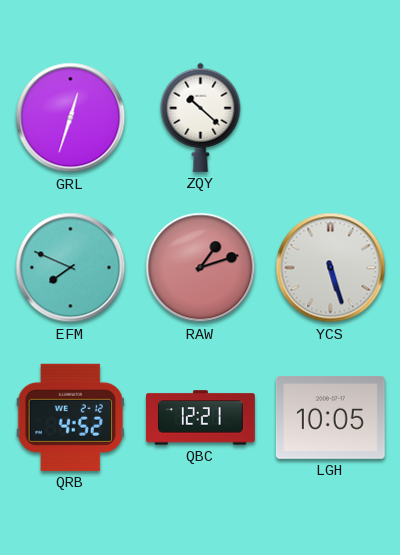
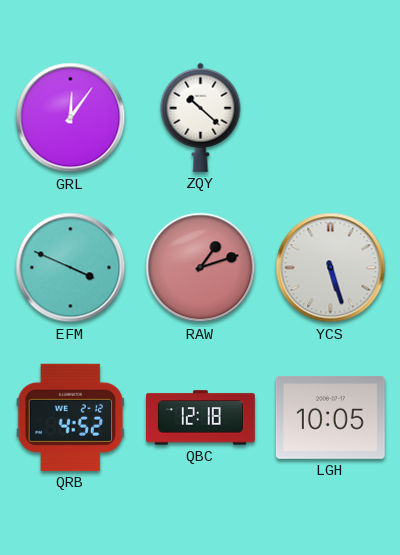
GRL: 12:33 -> 12:06
EFM: 7:49 -> 3:49
QBC: 12:21 -> 12:18
